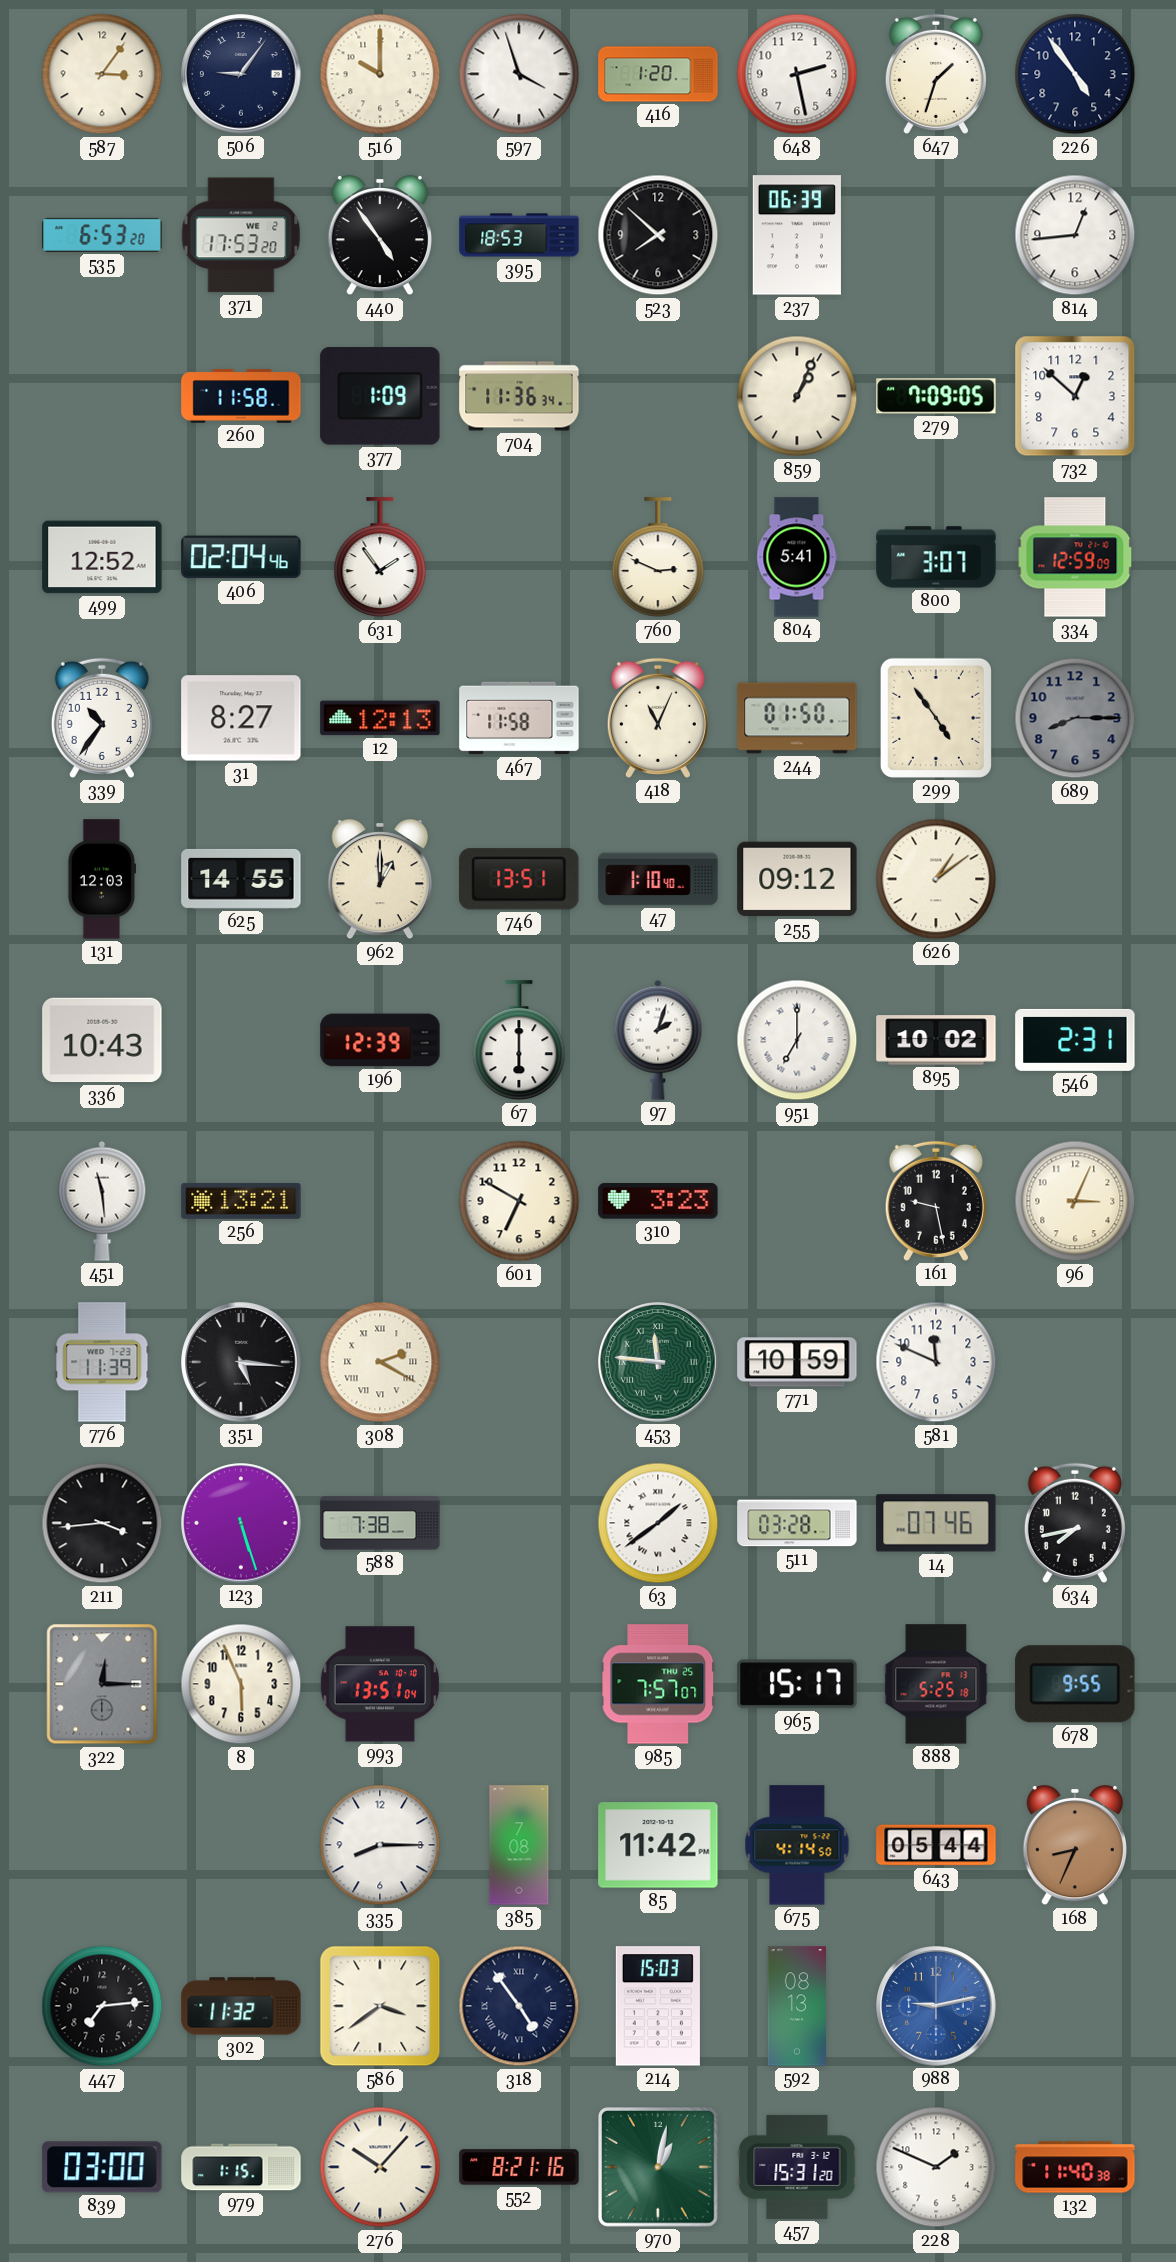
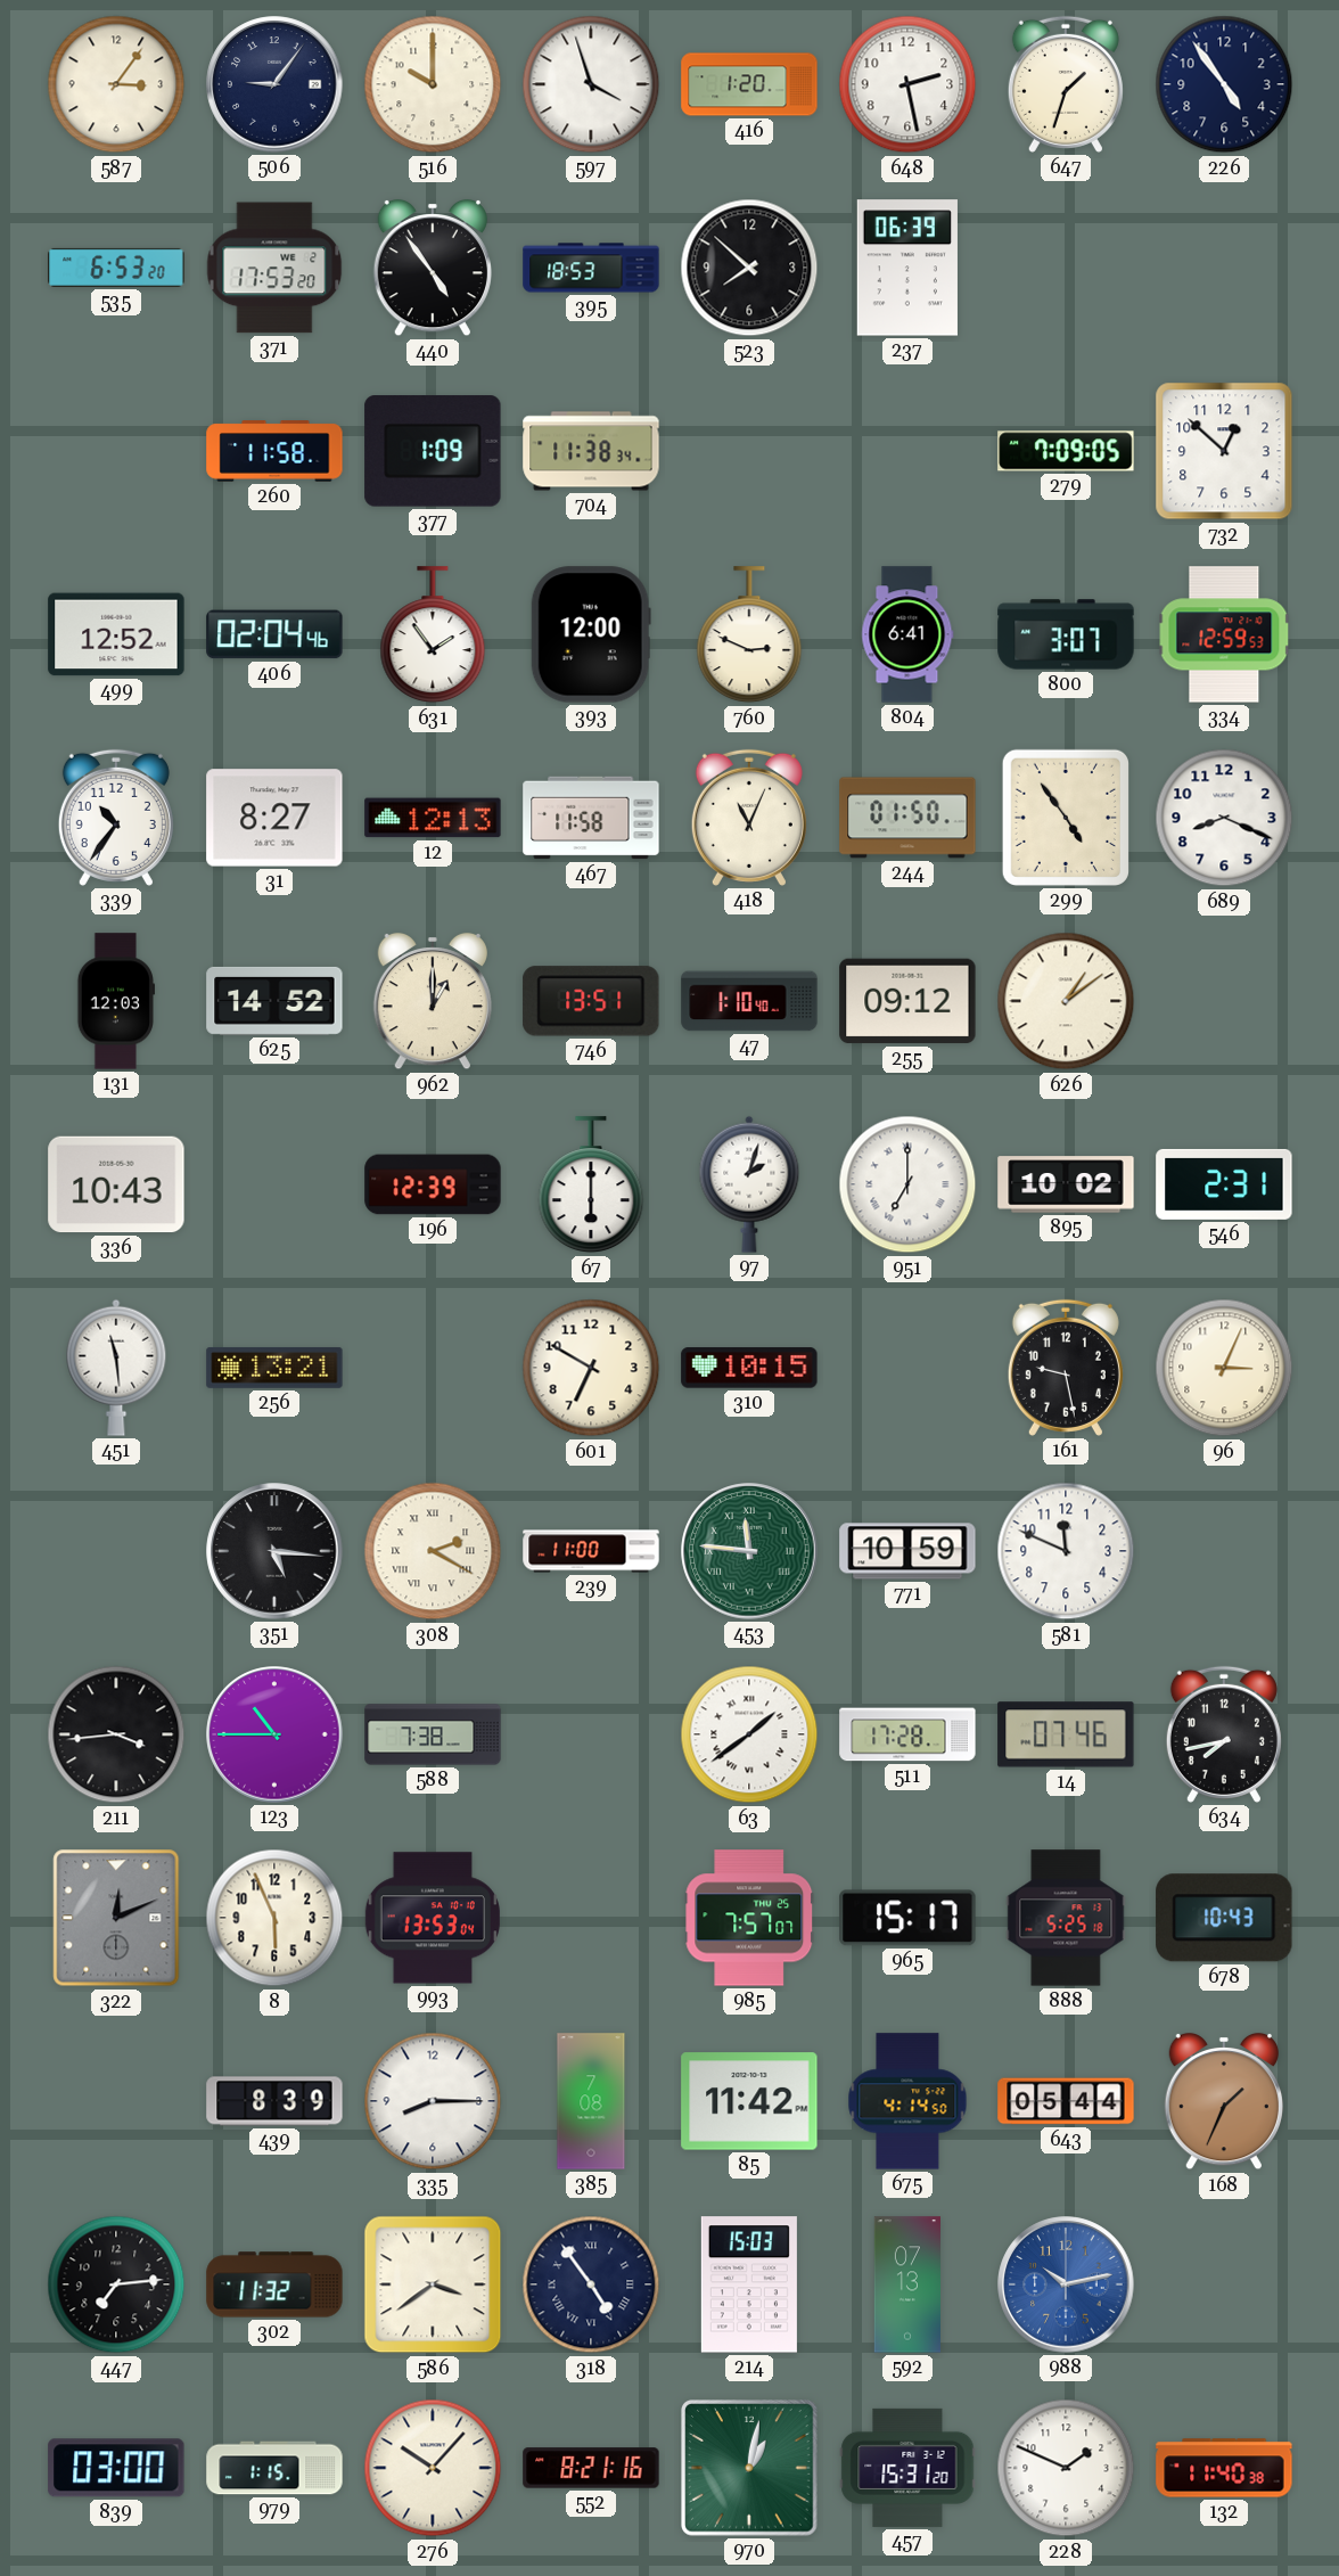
814: 12:44 -> none
704: 11:36 -> 11:38
859: 1:04 -> none
393: none -> 12:00
804: 5:41 -> 6:41
334: 12:59:09 -> 12:59:53
689: 8:15 -> 8:19
689 dial: grey -> white
625: 14:55 -> 14:52
310: 3:23 -> 10:15
776: 11:39 -> none
239: none -> 11:00
123: 5:27 -> 10:45
511: 03:28 -> 17:28
322: 12:15 -> 12:11
993: 13:51 -> 13:53
678: 9:55 -> 10:43
439: none -> 8:39
168: 8:34 -> 1:34
592: 08:13 -> 07:13
988: 9:13 -> 10:13
